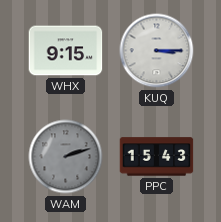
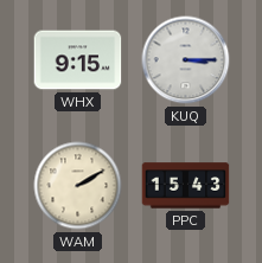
WAM: 2:12 -> 2:10
WAM dial: grey -> cream
